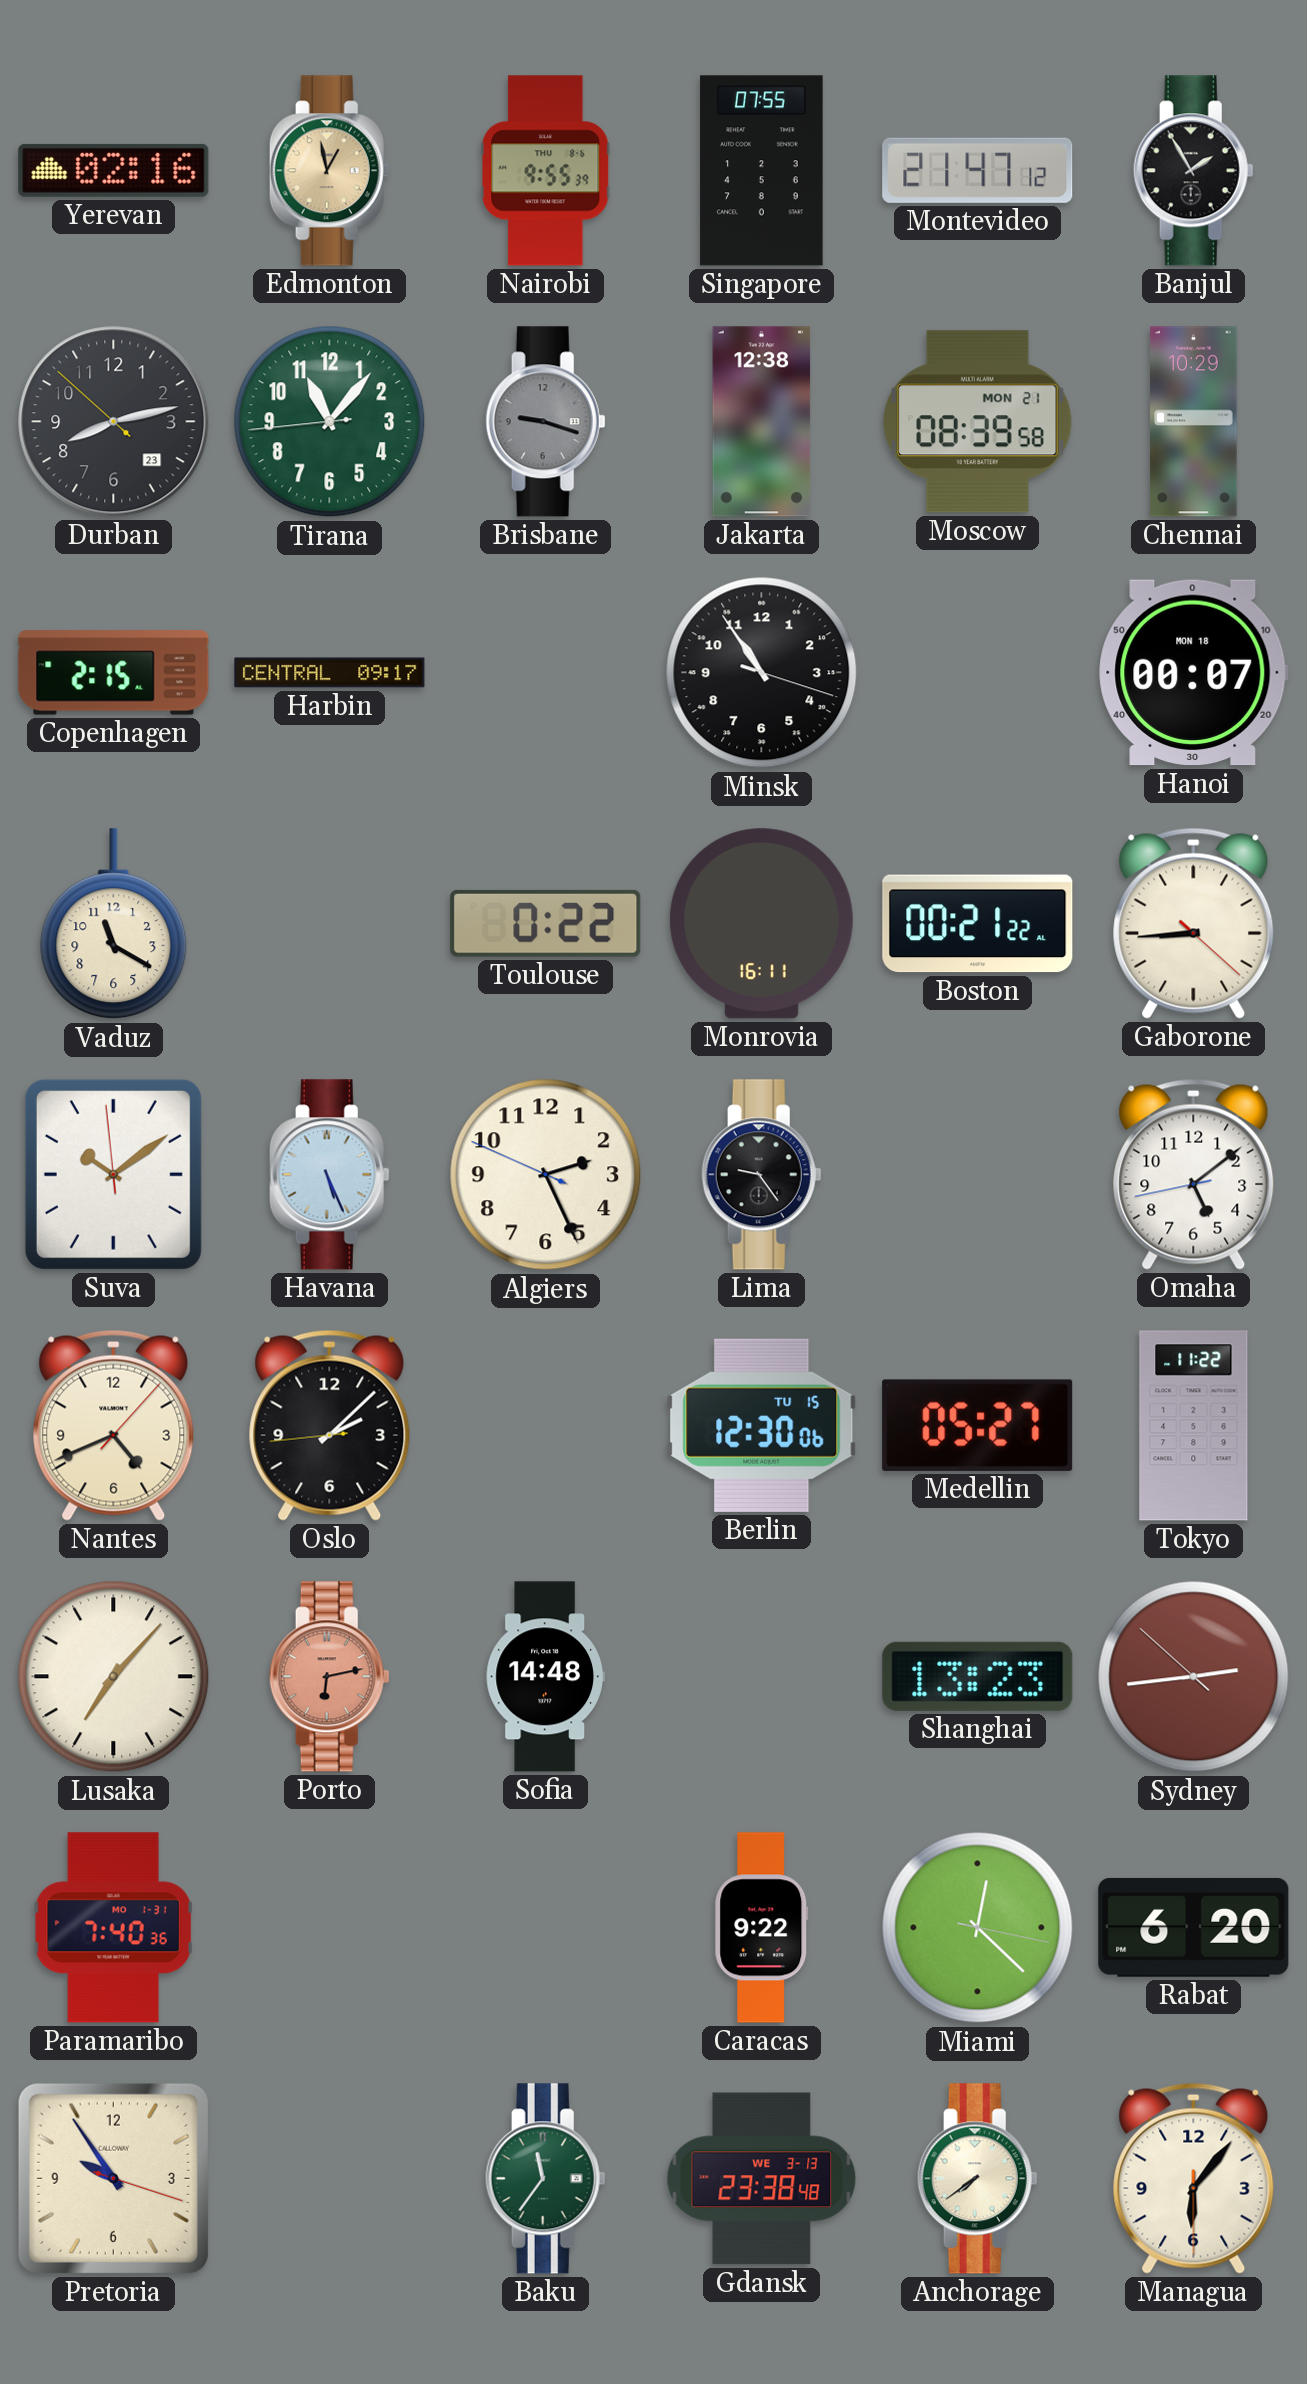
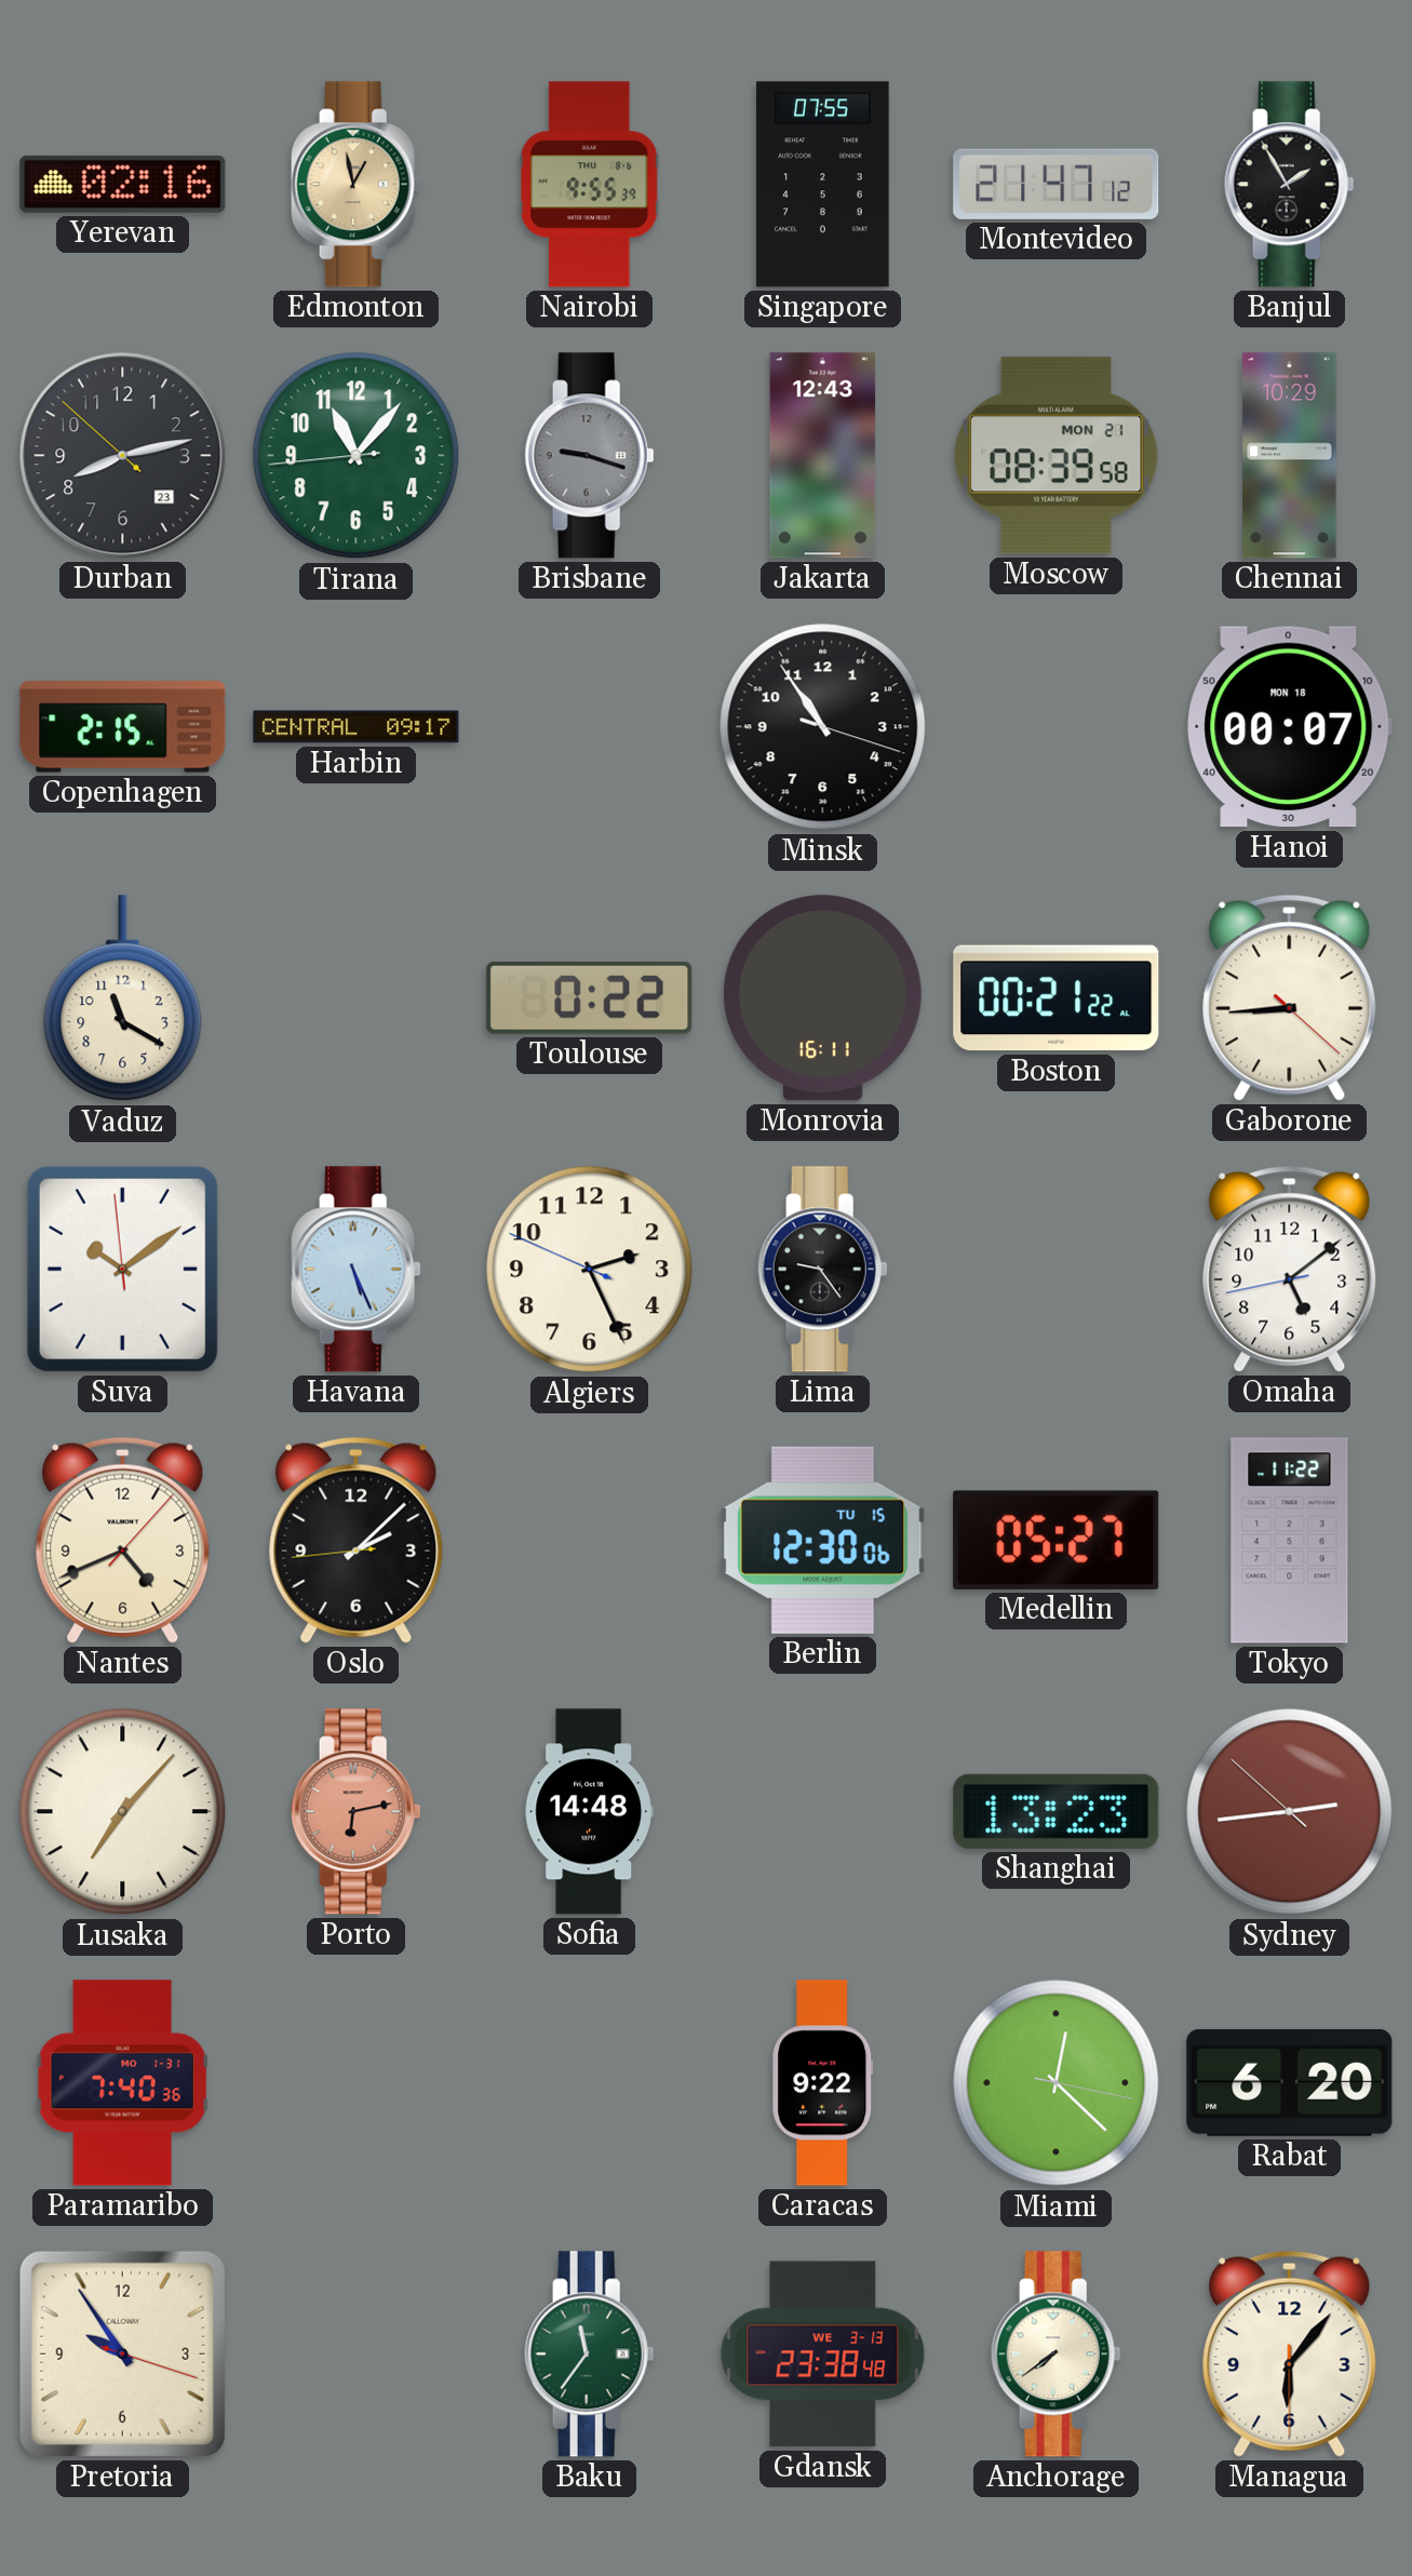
Jakarta: 12:38 -> 12:43
